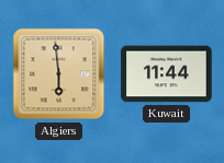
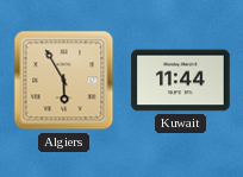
Algiers: 5:59 -> 5:55
